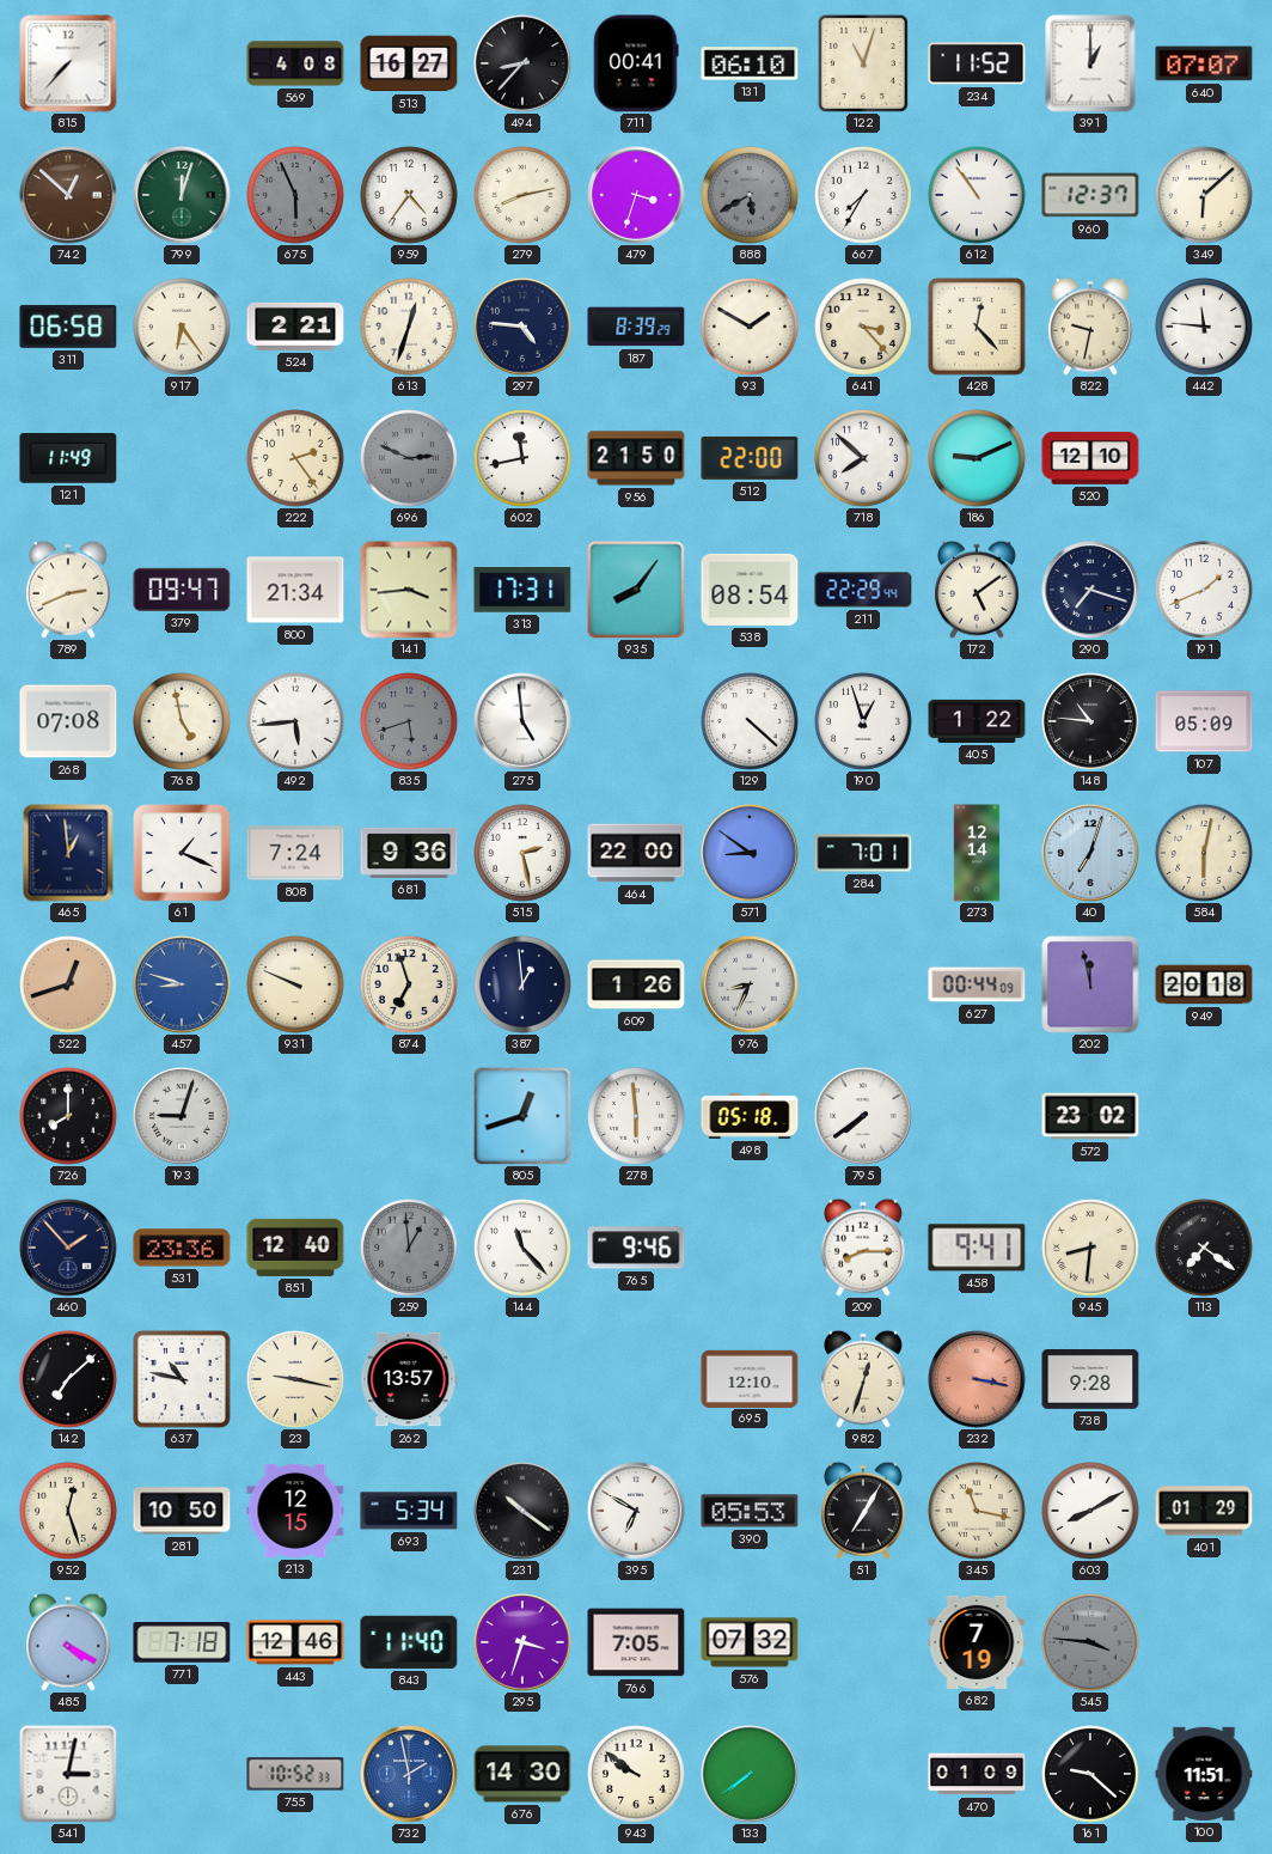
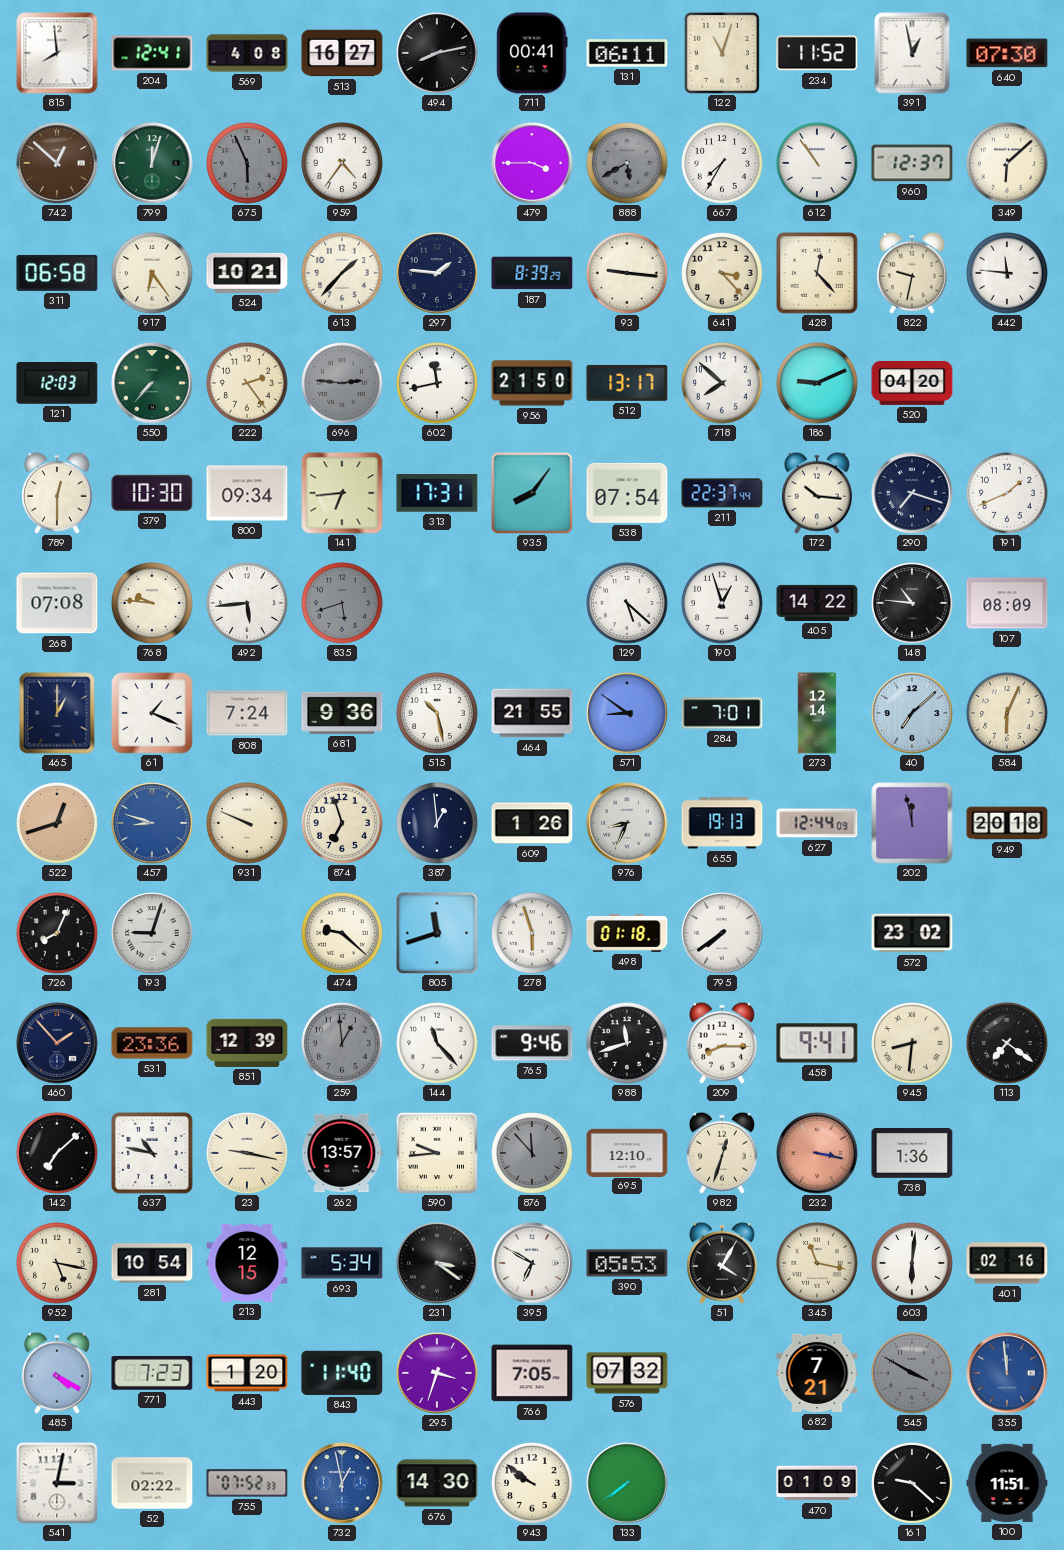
815: 7:37 -> 7:59
204: none -> 12:41
494: 8:37 -> 8:13
131: 06:10 -> 06:11
391: 1:00 -> 12:58
640: 07:07 -> 07:30
279: 8:13 -> none
479: 3:33 -> 3:45
524: 2:21 -> 10:21
613: 12:33 -> 1:37
297: 4:46 -> 1:46
93: 1:50 -> 9:16
121: 11:49 -> 12:03
550: none -> 7:37
696: 2:49 -> 2:46
512: 22:00 -> 13:17
520: 12:10 -> 04:20
789: 2:41 -> 12:30
379: 09:47 -> 10:30
800: 21:34 -> 09:34
141: 3:44 -> 6:44
538: 08:54 -> 07:54
211: 22:29 -> 22:37
172: 5:09 -> 10:16
768: 4:58 -> 9:46
275: 4:59 -> none
129: 4:22 -> 5:22
405: 1:22 -> 14:22
107: 05:09 -> 08:09
465: 12:59 -> 1:00
515: 2:28 -> 10:28
464: 22:00 -> 21:55
40: 7:03 -> 7:08
584: 6:02 -> 6:04
655: none -> 19:13
627: 00:44 -> 12:44
726: 8:00 -> 8:04
474: none -> 9:22
805: 12:42 -> 11:42
278: 5:59 -> 5:57
498: 05:18 -> 01:18
851: 12:40 -> 12:39
988: none -> 11:42
590: none -> 9:44
876: none -> 11:53
738: 9:28 -> 1:36
952: 12:27 -> 5:17
281: 10:50 -> 10:54
231: 10:21 -> 3:21
51: 7:05 -> 4:05
603: 8:10 -> 6:01
401: 01:29 -> 02:16
771: 7:18 -> 7:23
443: 12:46 -> 1:20
682: 7:19 -> 7:21
545: 3:46 -> 3:50
355: none -> 11:59
52: none -> 02:22
755: 10:52 -> 07:52
732: 1:58 -> 12:58
